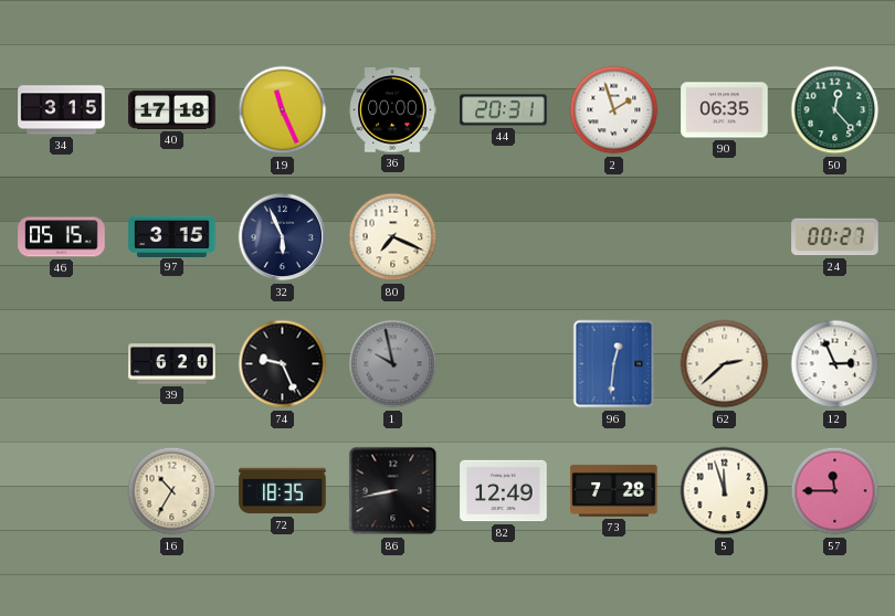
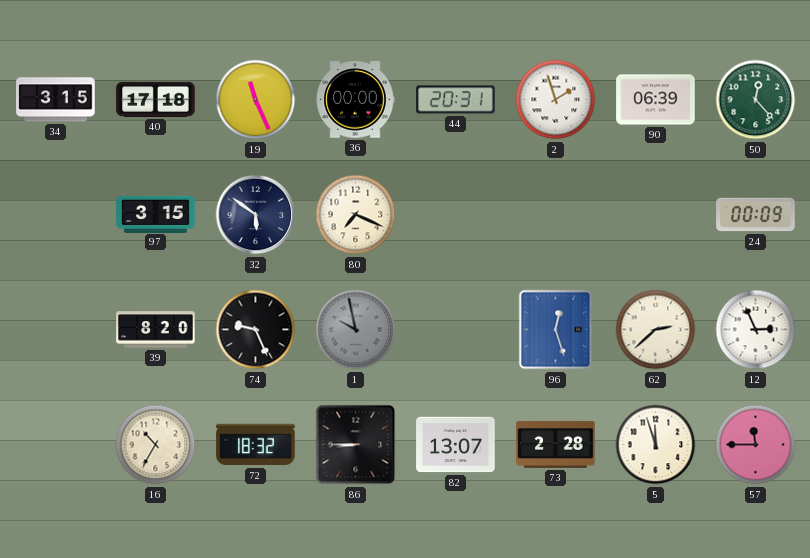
90: 06:35 -> 06:39
46: 05:15 -> none
32: 5:56 -> 5:51
24: 00:27 -> 00:09
39: 6:20 -> 8:20
96: 12:31 -> 12:27
72: 18:35 -> 18:32
86: 8:43 -> 8:45
82: 12:49 -> 13:07
73: 7:28 -> 2:28
